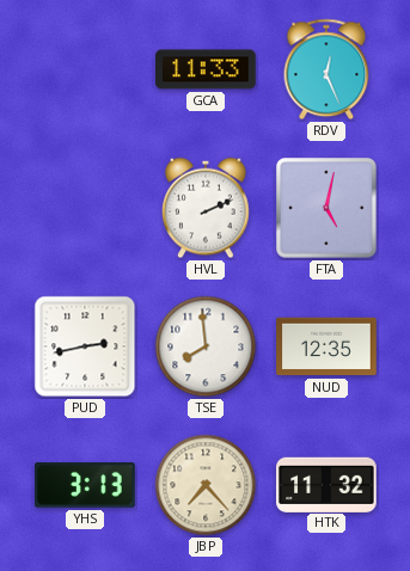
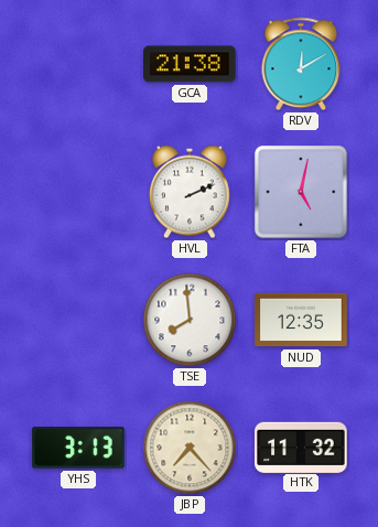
GCA: 11:33 -> 21:38
RDV: 12:26 -> 12:10
PUD: 2:43 -> none
